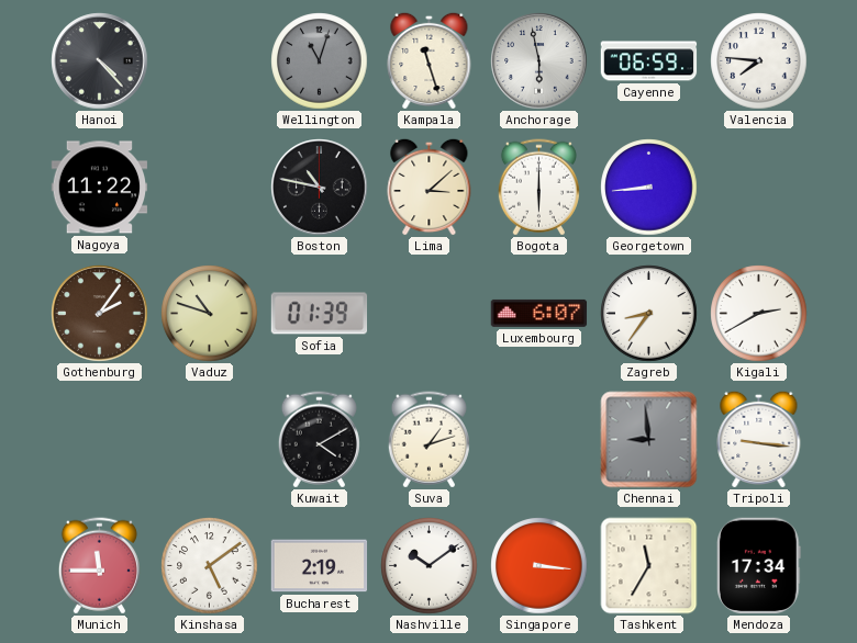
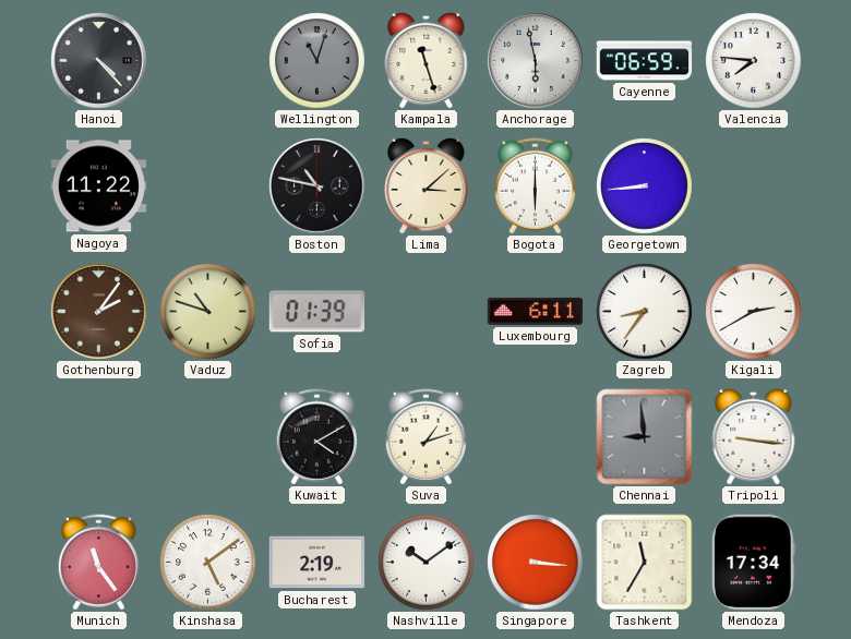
Luxembourg: 6:07 -> 6:11
Munich: 11:45 -> 11:24
